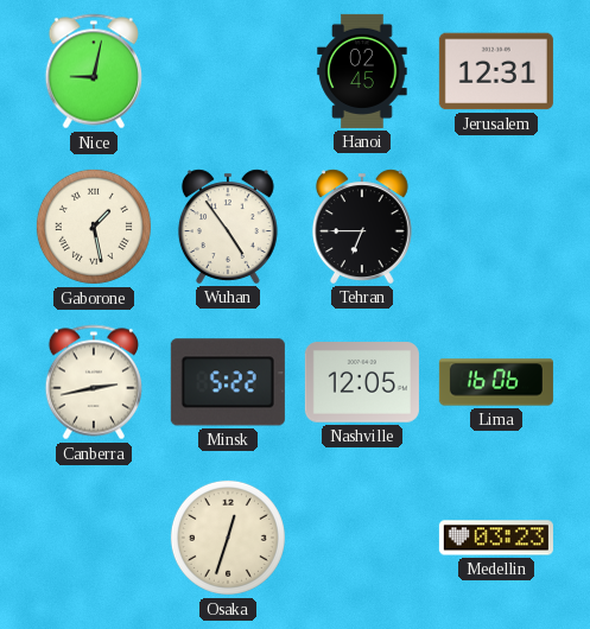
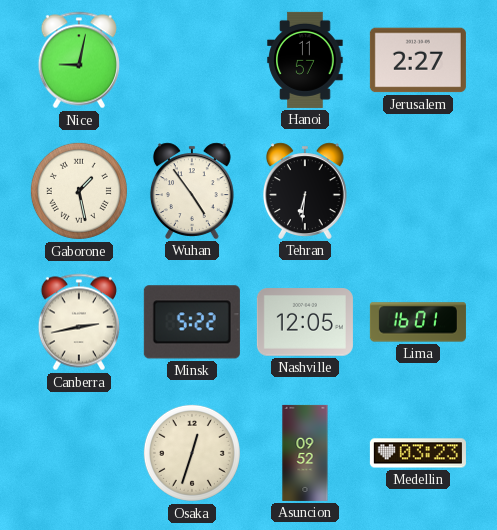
Hanoi: 02:45 -> 11:57
Jerusalem: 12:31 -> 2:27
Tehran: 6:45 -> 6:31
Lima: 16:06 -> 16:01
Asuncion: none -> 09:52
